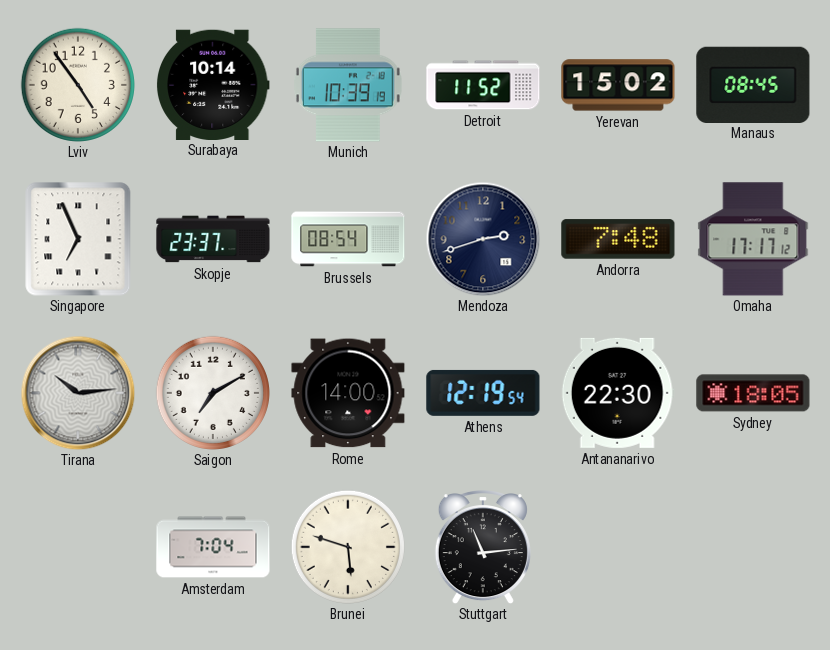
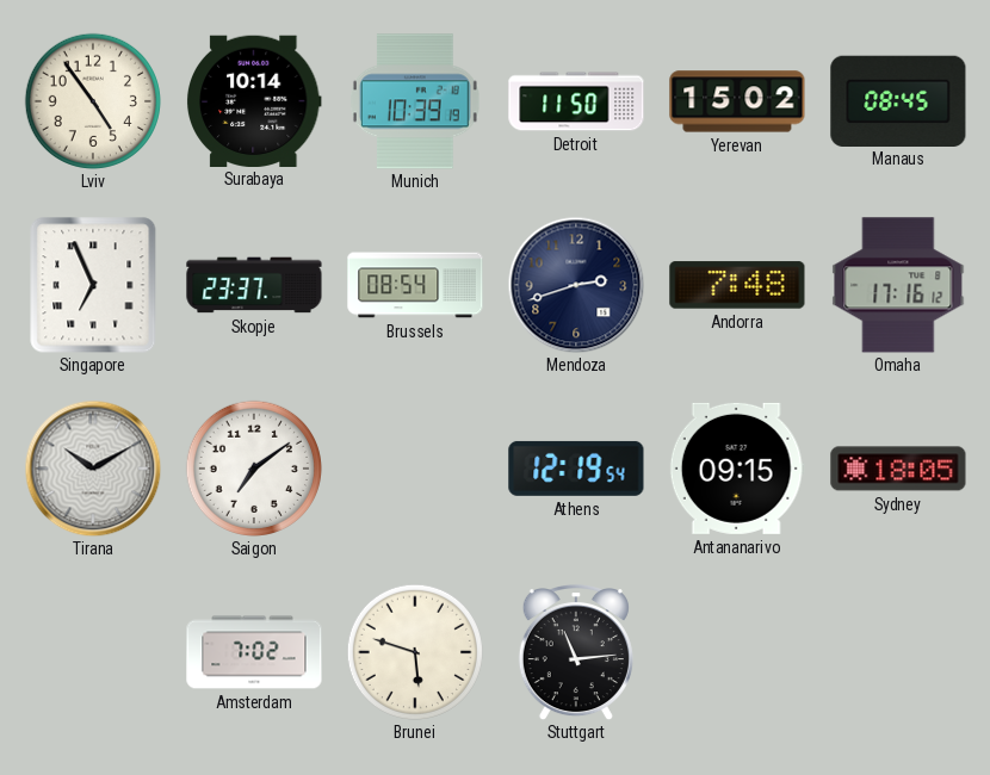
Detroit: 11:52 -> 11:50
Omaha: 17:17 -> 17:16
Tirana: 10:14 -> 10:10
Saigon: 7:10 -> 7:09
Rome: 14:00 -> none
Antananarivo: 22:30 -> 09:15
Amsterdam: 7:04 -> 7:02
